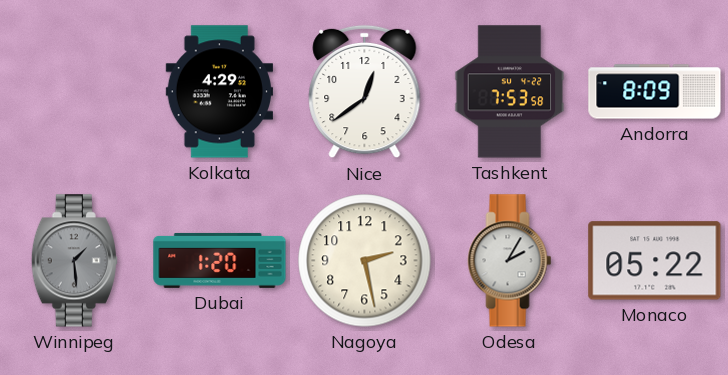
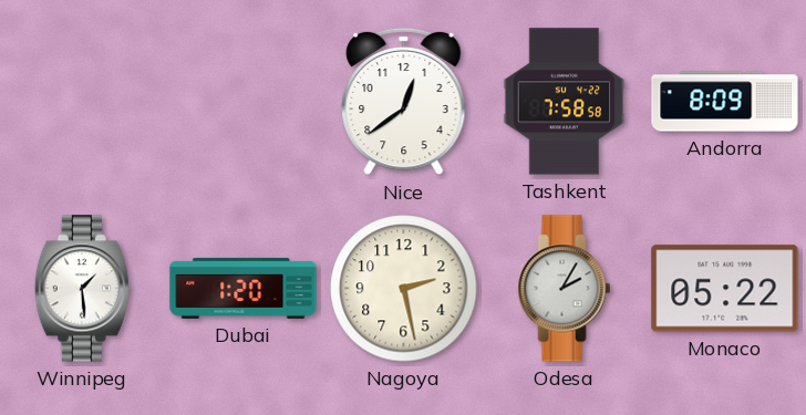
Kolkata: 4:29 -> none
Tashkent: 7:53 -> 7:58
Winnipeg dial: grey -> white
